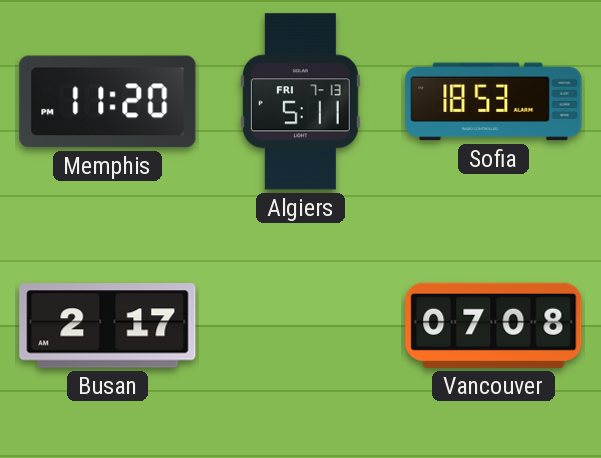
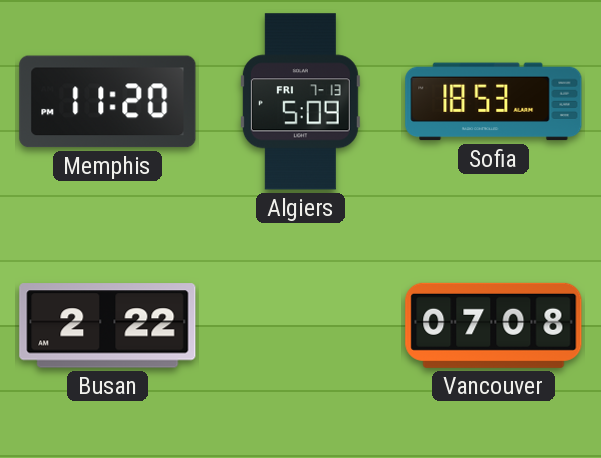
Algiers: 5:11 -> 5:09
Busan: 2:17 -> 2:22
